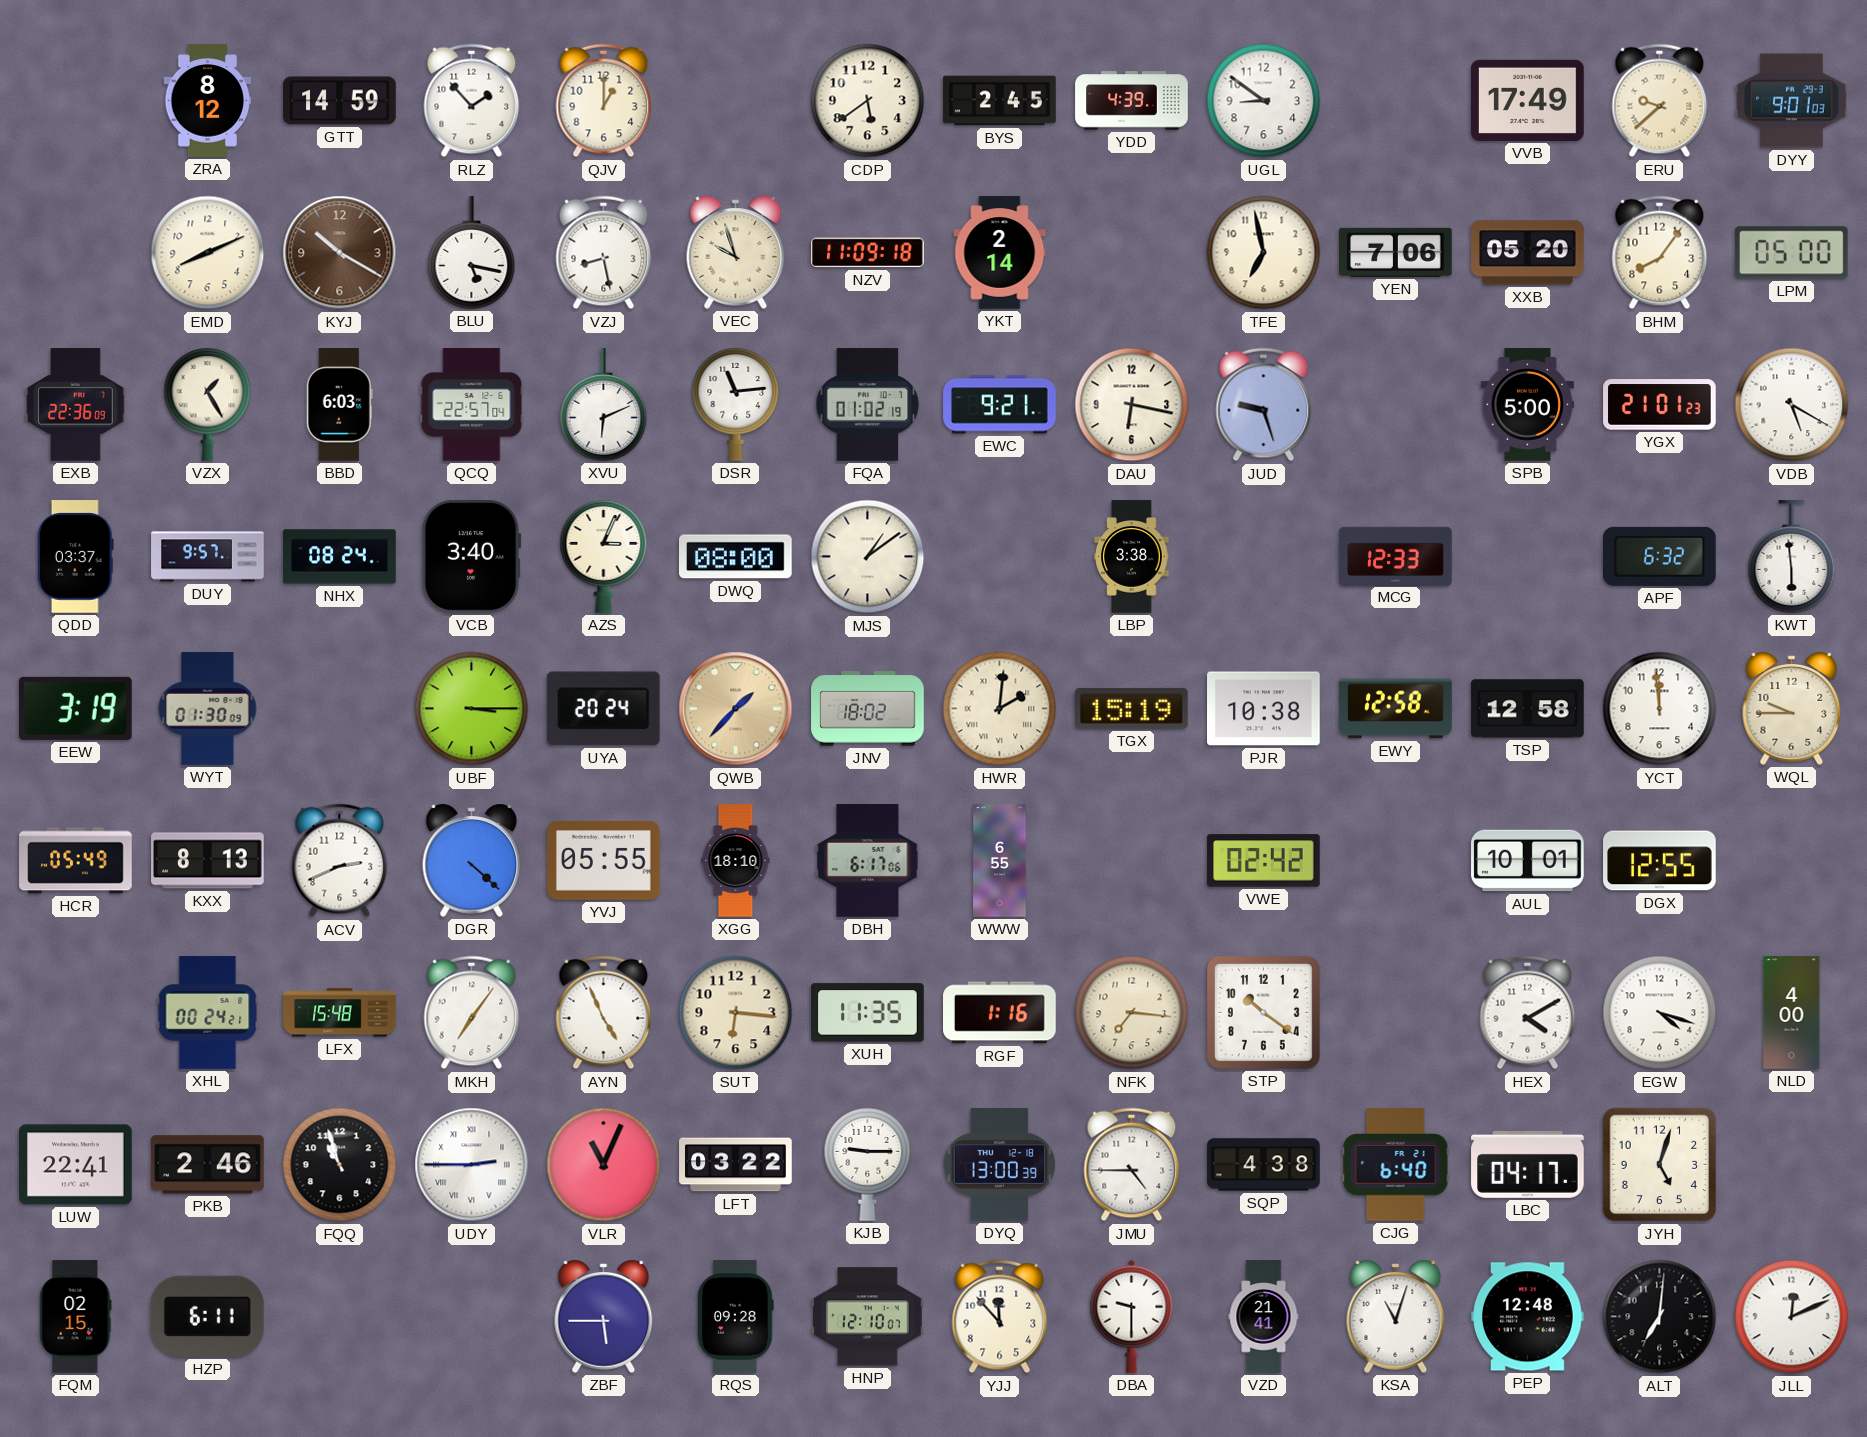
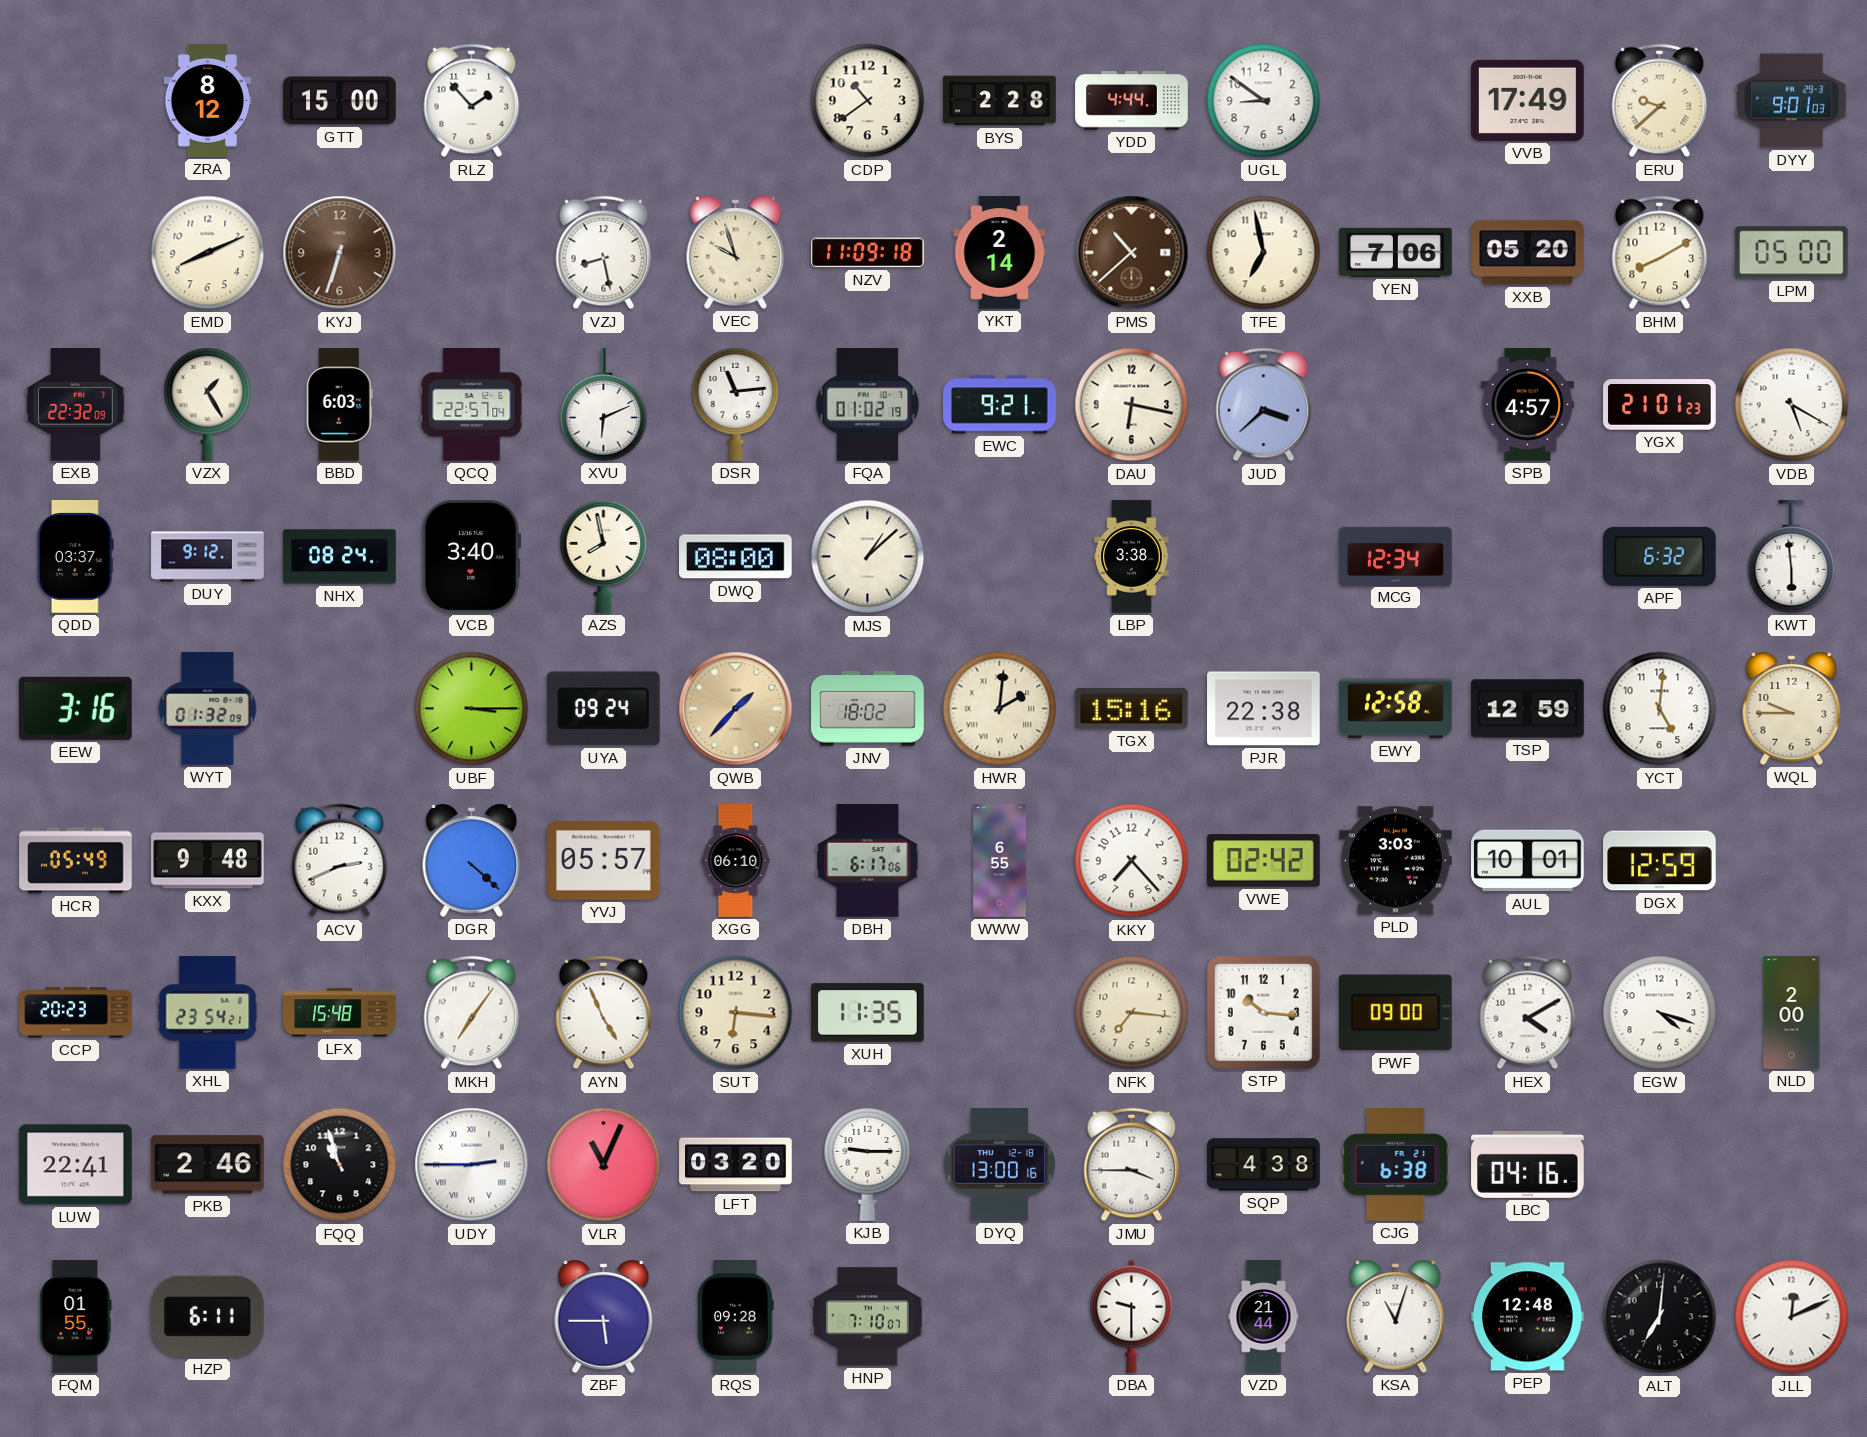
GTT: 14:59 -> 15:00
QJV: 1:00 -> none
CDP: 5:39 -> 10:39
BYS: 2:45 -> 2:28
YDD: 4:39 -> 4:44
KYJ: 10:20 -> 6:33
BLU: 5:17 -> none
PMS: none -> 10:38
BHM: 8:06 -> 8:10
EXB: 22:36 -> 22:32
JUD: 9:27 -> 3:38
SPB: 5:00 -> 4:57
DUY: 9:57 -> 9:12
AZS: 3:04 -> 7:58
MJS: 1:09 -> 1:08
MCG: 12:33 -> 12:34
EEW: 3:19 -> 3:16
WYT: 01:30 -> 01:32
UYA: 20:24 -> 09:24
TGX: 15:19 -> 15:16
PJR: 10:38 -> 22:38
TSP: 12:58 -> 12:59
YCT: 11:59 -> 5:01
KXX: 8:13 -> 9:48
YVJ: 05:55 -> 05:57
XGG: 18:10 -> 06:10
KKY: none -> 7:23
PLD: none -> 3:03
DGX: 12:55 -> 12:59
CCP: none -> 20:23
XHL: 00:24 -> 23:54
RGF: 1:16 -> none
STP: 10:21 -> 10:16
PWF: none -> 09:00
NLD: 4:00 -> 2:00
LFT: 03:22 -> 03:20
DYQ: 13:00:39 -> 13:00:16
JMU: 4:45 -> 3:45
CJG: 6:40 -> 6:38
LBC: 04:17 -> 04:16
JYH: 5:03 -> none
FQM: 02:15 -> 01:55
HNP: 12:10 -> 7:10
YJJ: 11:53 -> none
VZD: 21:41 -> 21:44
